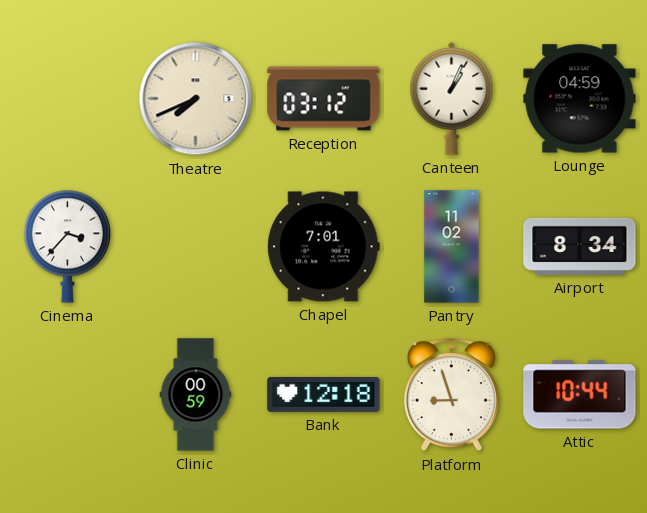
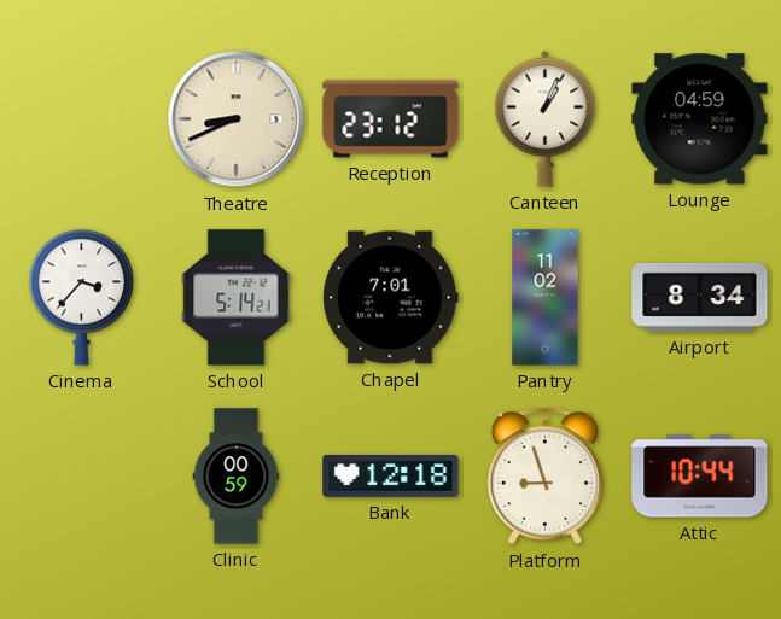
Theatre: 7:41 -> 8:41
Reception: 03:12 -> 23:12
School: none -> 5:14
